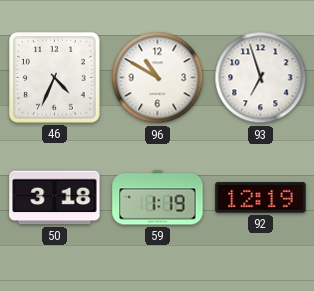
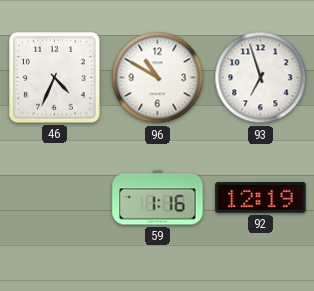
50: 3:18 -> none
59: 1:19 -> 1:16
